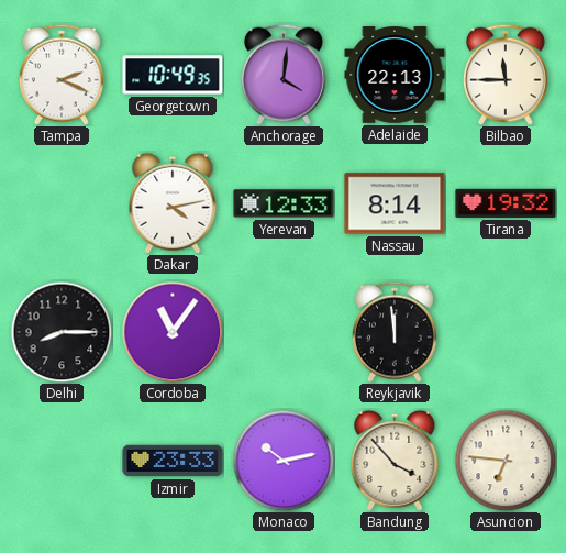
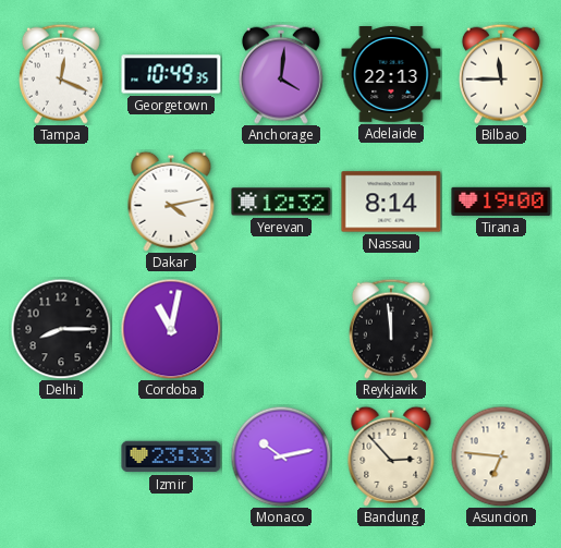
Tampa: 2:19 -> 12:19
Yerevan: 12:33 -> 12:32
Tirana: 19:32 -> 19:00
Cordoba: 11:06 -> 11:02
Bandung: 3:53 -> 2:53
